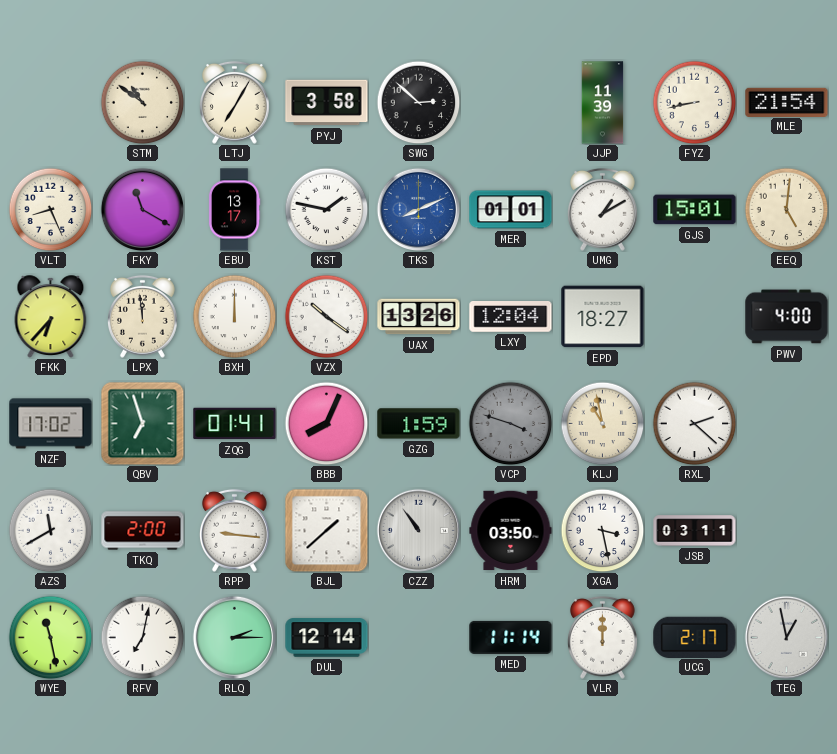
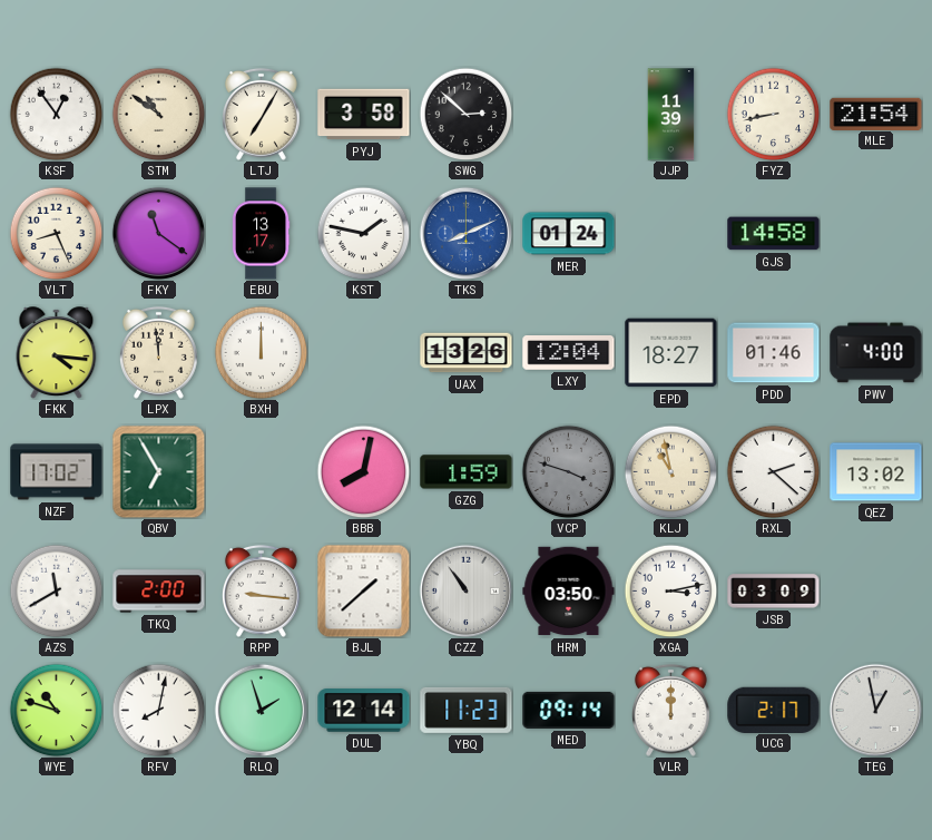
KSF: none -> 12:54
FKY: 11:20 -> 11:21
MER: 01:01 -> 01:24
UMG: 1:10 -> none
GJS: 15:01 -> 14:58
EEQ: 5:01 -> none
FKK: 6:37 -> 4:16
VZX: 10:21 -> none
PDD: none -> 01:46
QBV: 6:57 -> 6:55
ZQG: 01:41 -> none
BBB: 8:04 -> 8:02
QEZ: none -> 13:02
XGA: 3:28 -> 3:13
JSB: 03:11 -> 03:09
WYE: 11:28 -> 10:48
RFV: 7:02 -> 8:02
RLQ: 2:15 -> 1:57
YBQ: none -> 11:23
MED: 11:14 -> 09:14
